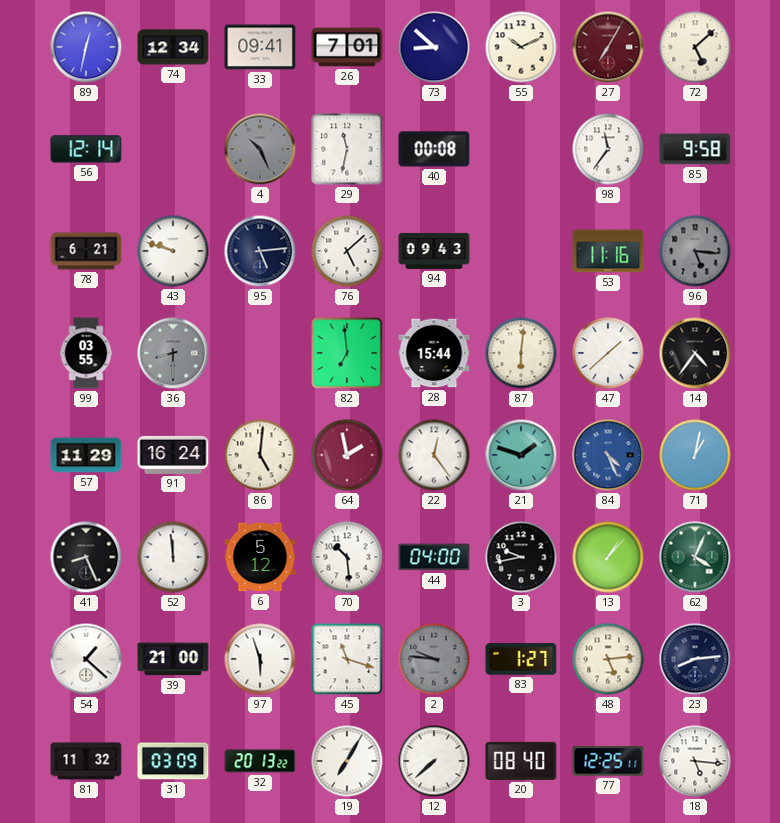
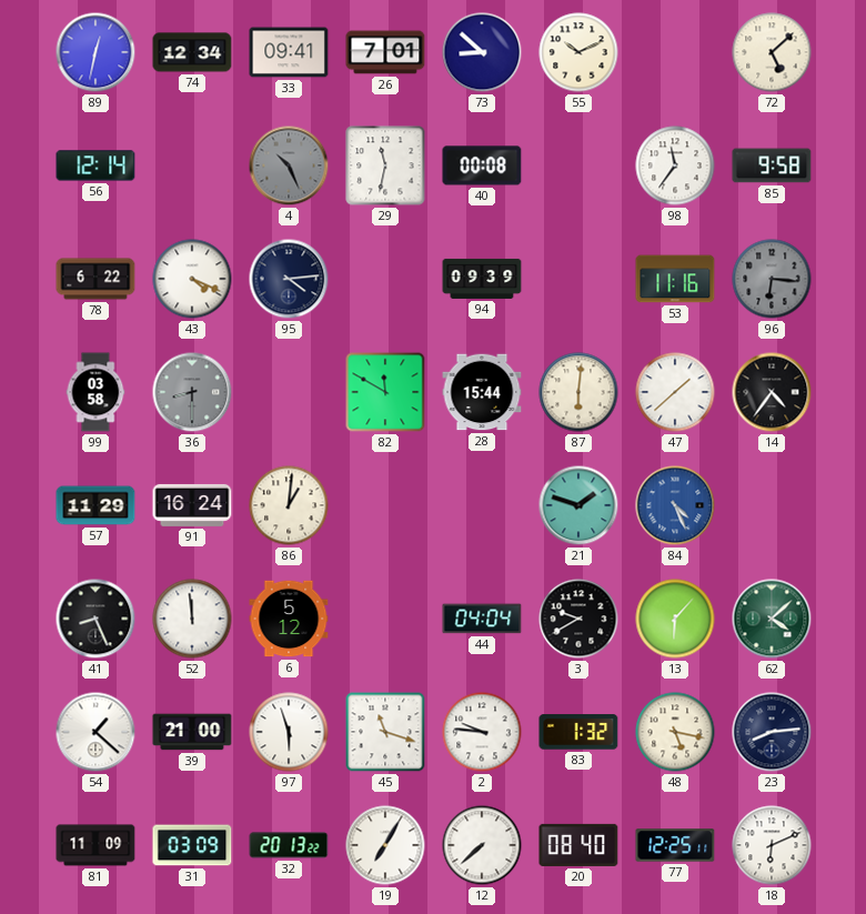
27: 7:05 -> none
78: 6:21 -> 6:22
43: 9:48 -> 4:19
95: 5:14 -> 4:14
76: 5:08 -> none
94: 09:43 -> 09:39
96: 5:16 -> 6:16
99: 03:55 -> 03:58
82: 6:59 -> 11:50
86: 5:01 -> 1:01
64: 1:58 -> none
22: 12:24 -> none
71: 1:02 -> none
70: 10:29 -> none
44: 04:00 -> 04:04
3: 9:43 -> 9:40
13: 1:07 -> 6:07
62: 4:04 -> 4:08
2 dial: grey -> white
83: 1:27 -> 1:32
48: 5:14 -> 5:17
81: 11:32 -> 11:09
18: 5:16 -> 6:11
